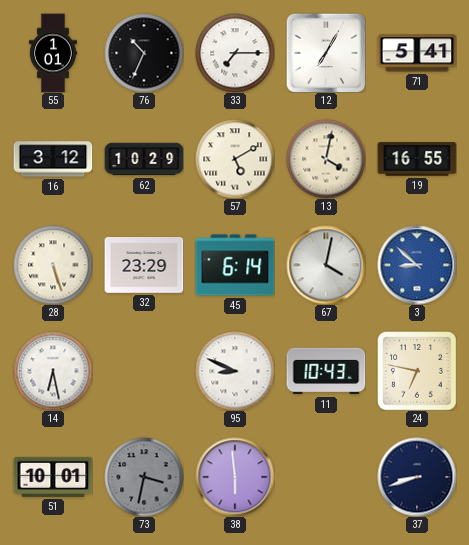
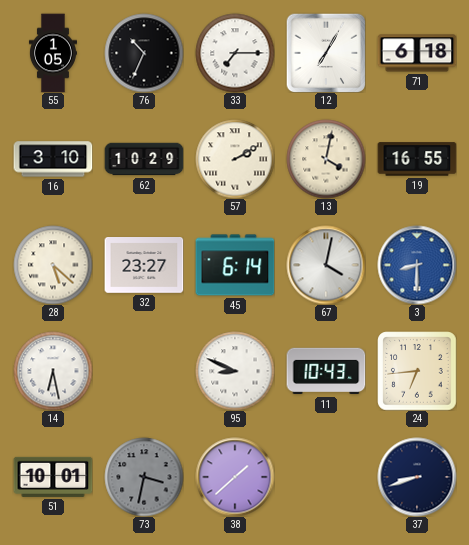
55: 1:01 -> 1:05
71: 5:41 -> 6:18
16: 3:12 -> 3:10
57: 5:10 -> 2:10
28: 5:27 -> 5:22
32: 23:29 -> 23:27
3: 8:52 -> 8:30
24: 6:47 -> 6:44
38: 5:59 -> 1:38
